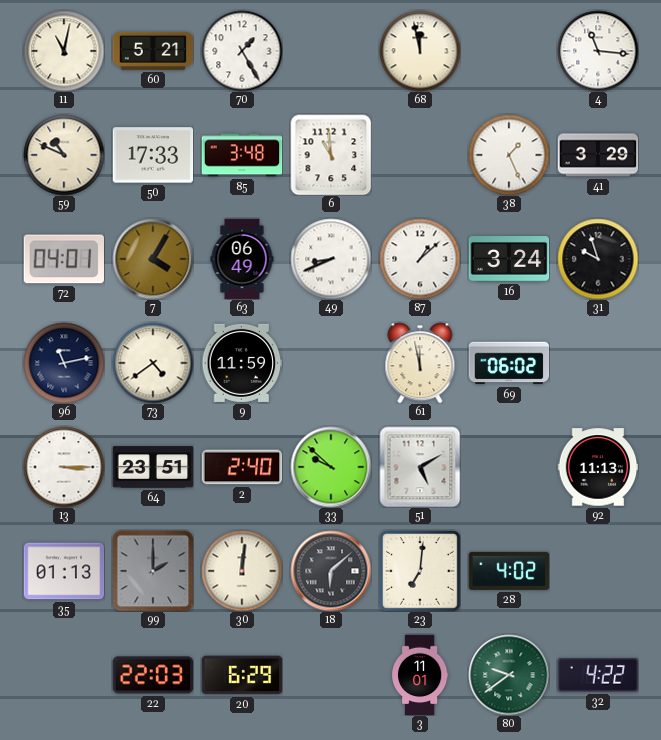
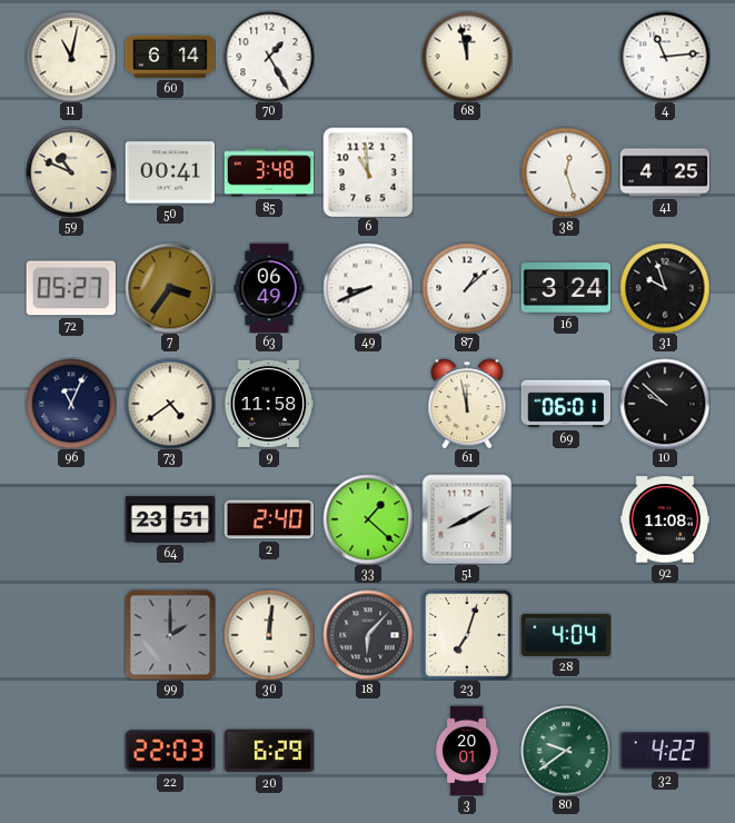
60: 5:21 -> 6:14
4: 11:16 -> 11:14
50: 17:33 -> 00:41
38: 1:26 -> 12:27
41: 3:29 -> 4:25
72: 04:01 -> 05:27
7: 4:05 -> 3:36
96: 11:13 -> 11:04
9: 11:59 -> 11:58
69: 06:02 -> 06:01
10: none -> 9:52
13: 3:15 -> none
33: 9:52 -> 1:22
51: 5:10 -> 8:10
92: 11:13 -> 11:08
35: 01:13 -> none
18: 6:08 -> 6:07
23: 7:01 -> 7:03
28: 4:02 -> 4:04
3: 11:01 -> 20:01
